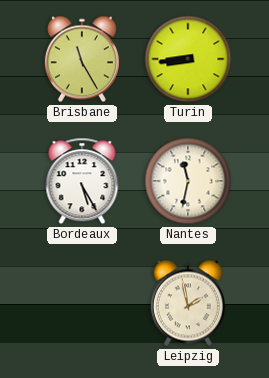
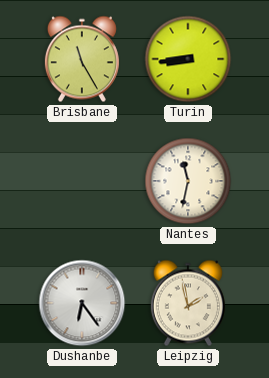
Bordeaux: 5:25 -> none
Dushanbe: none -> 6:24
